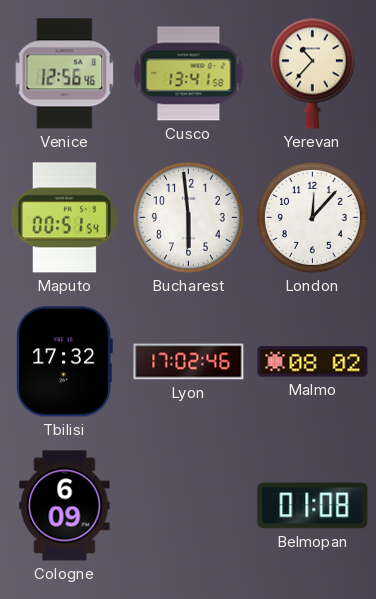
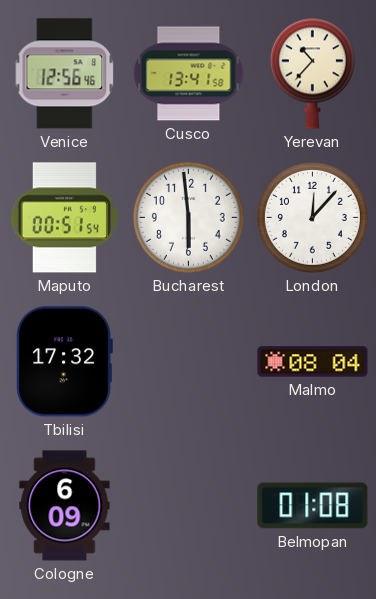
Lyon: 17:02 -> none
Malmo: 08:02 -> 08:04
